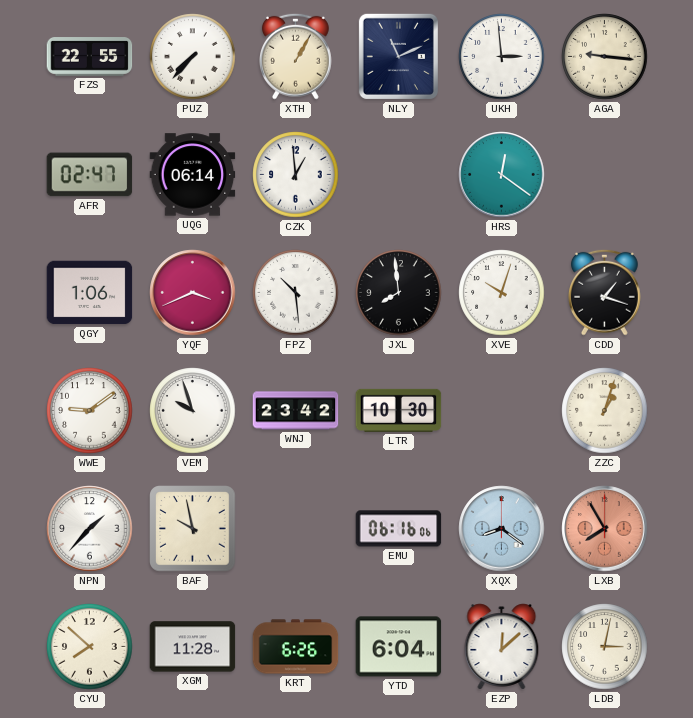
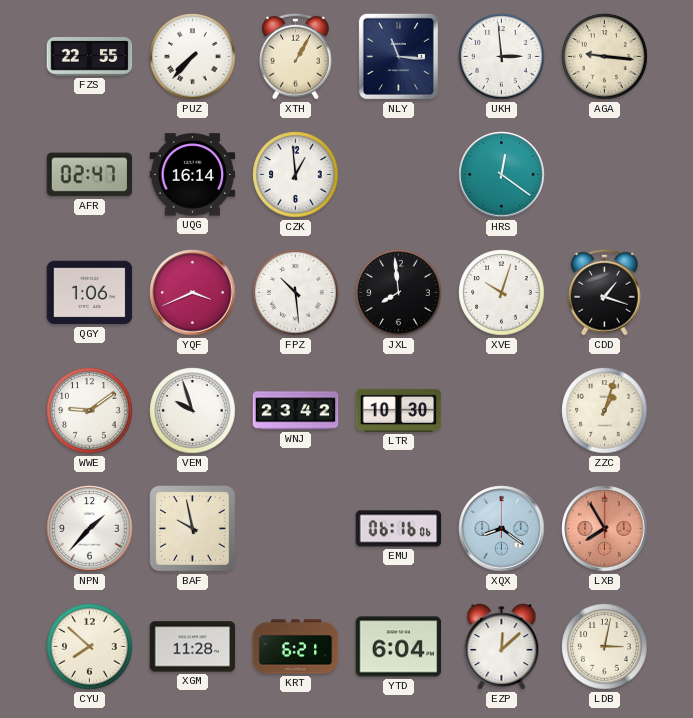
NLY: 11:11 -> 11:16
UQG: 06:14 -> 16:14
KRT: 6:26 -> 6:21
